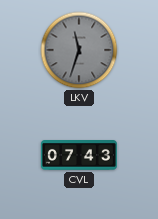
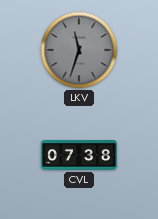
CVL: 07:43 -> 07:38
